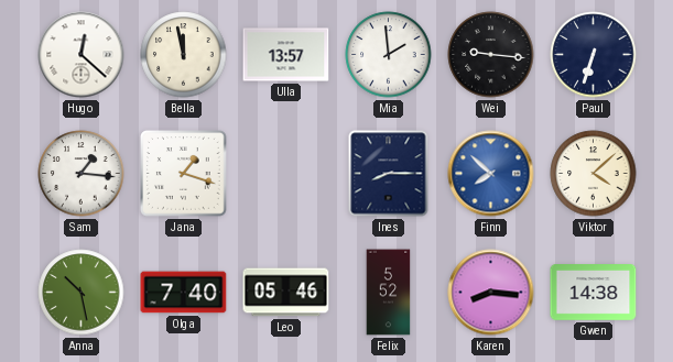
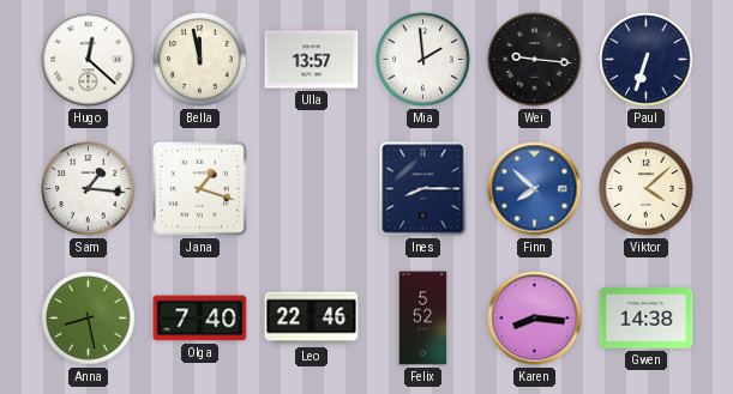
Anna: 10:28 -> 8:28
Leo: 05:46 -> 22:46
